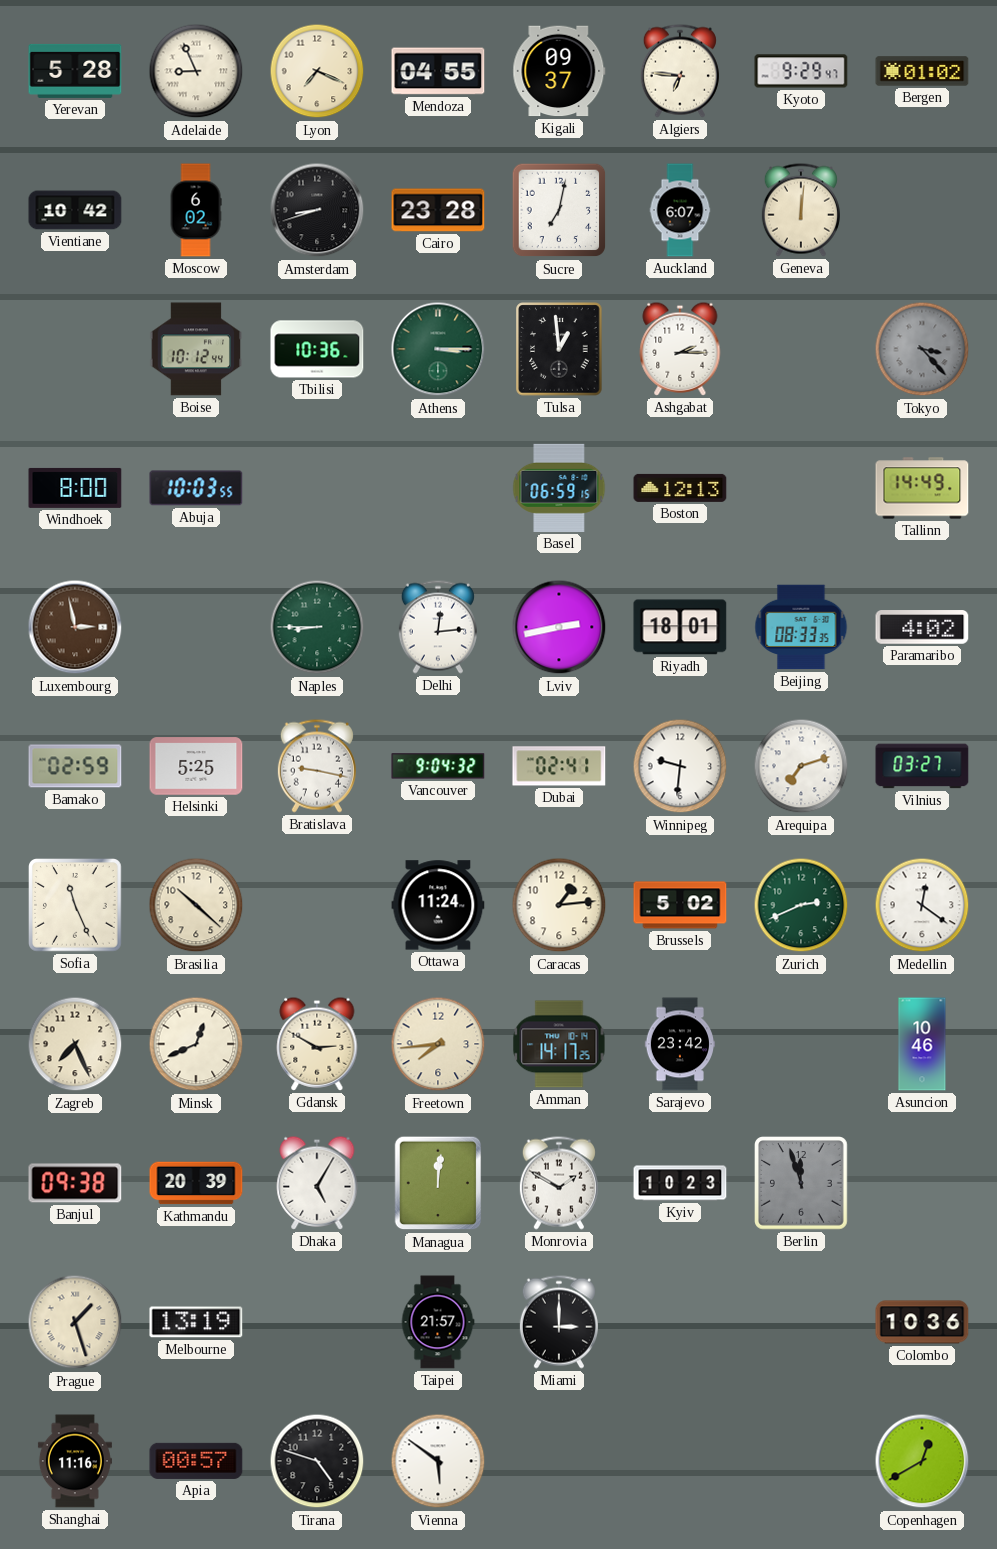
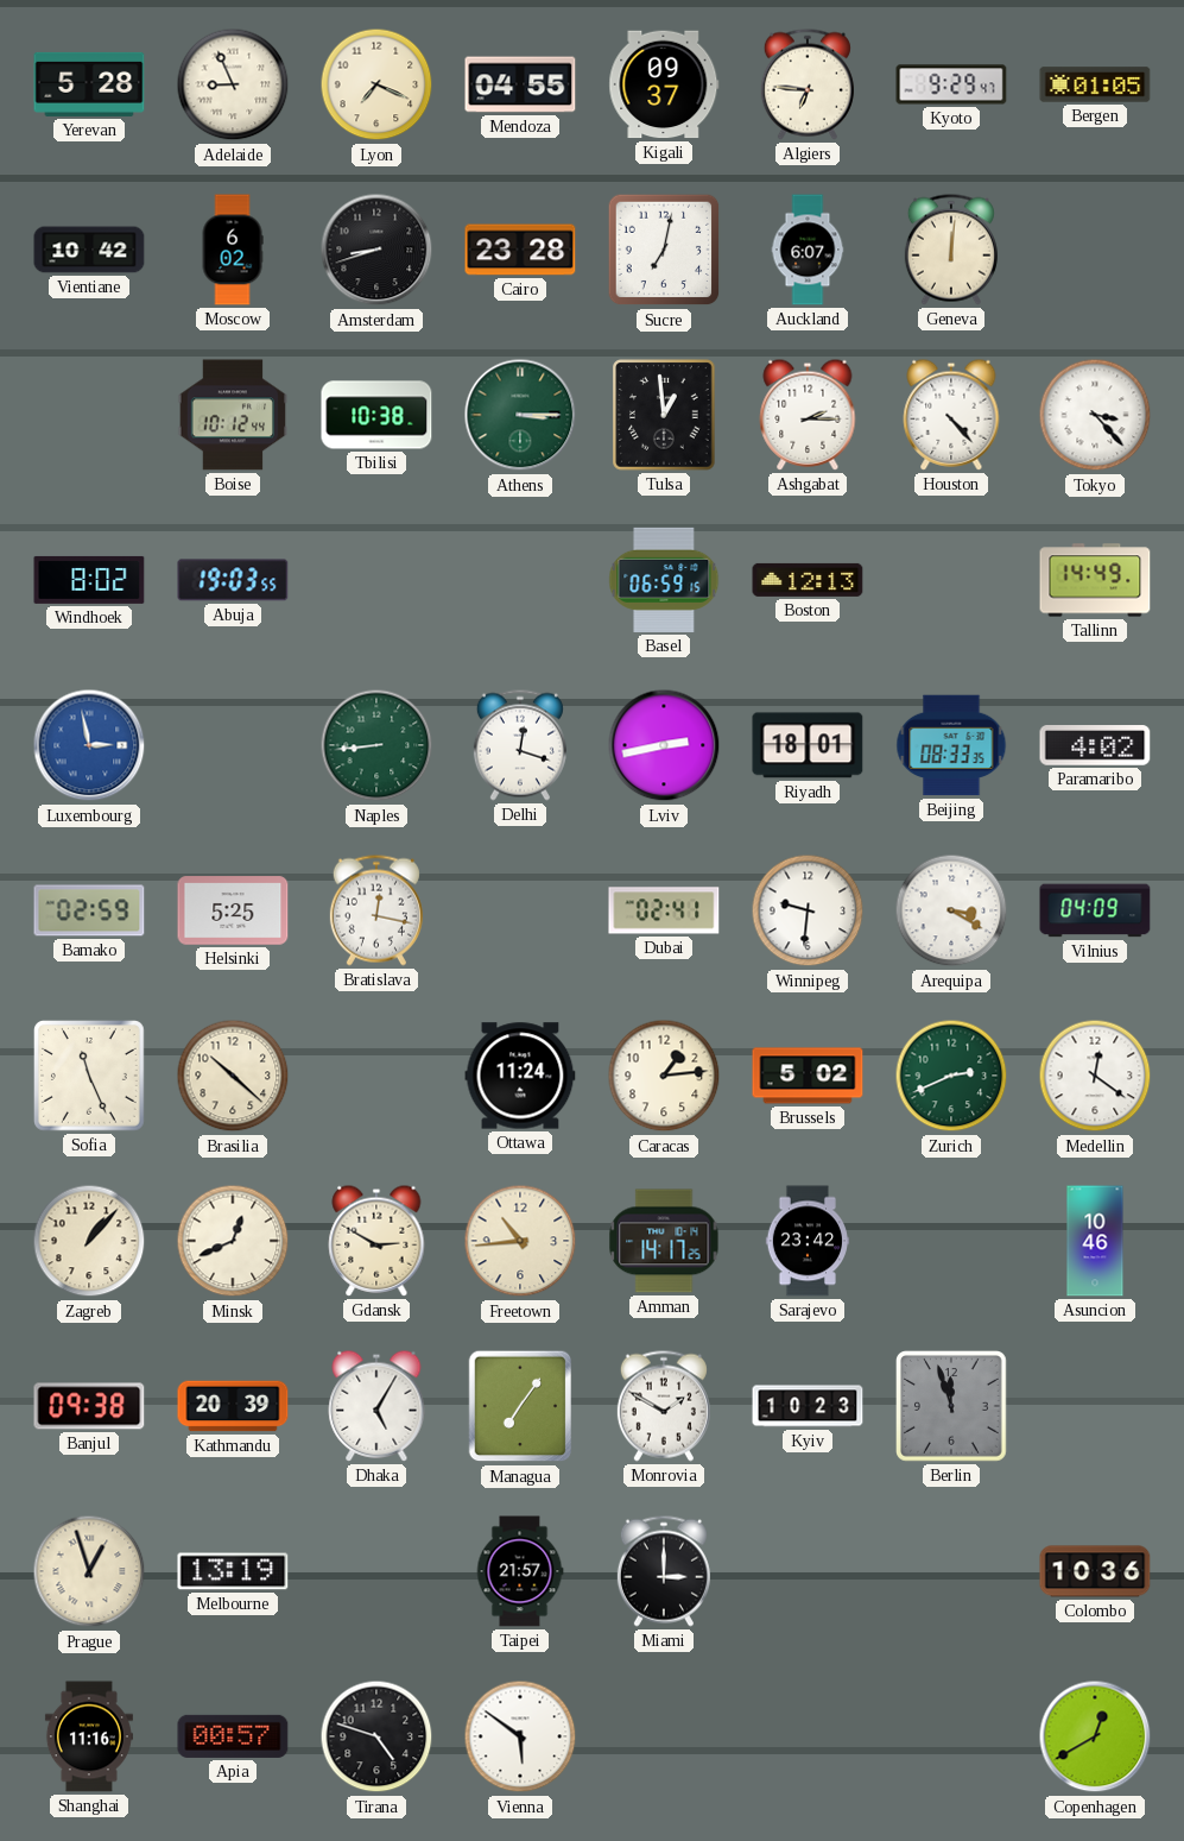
Bergen: 01:02 -> 01:05
Tbilisi: 10:36 -> 10:38
Houston: none -> 4:23
Tokyo dial: grey -> white
Windhoek: 8:00 -> 8:02
Abuja: 10:03 -> 19:03
Luxembourg dial: brown -> blue
Naples: 8:45 -> 8:44
Delhi: 12:14 -> 12:18
Bratislava: 9:17 -> 12:17
Vancouver: 9:04 -> none
Arequipa: 7:12 -> 3:20
Vilnius: 03:27 -> 04:09
Zagreb: 7:26 -> 1:07
Freetown: 7:44 -> 10:44
Managua: 12:01 -> 7:06
Prague: 1:27 -> 12:57
